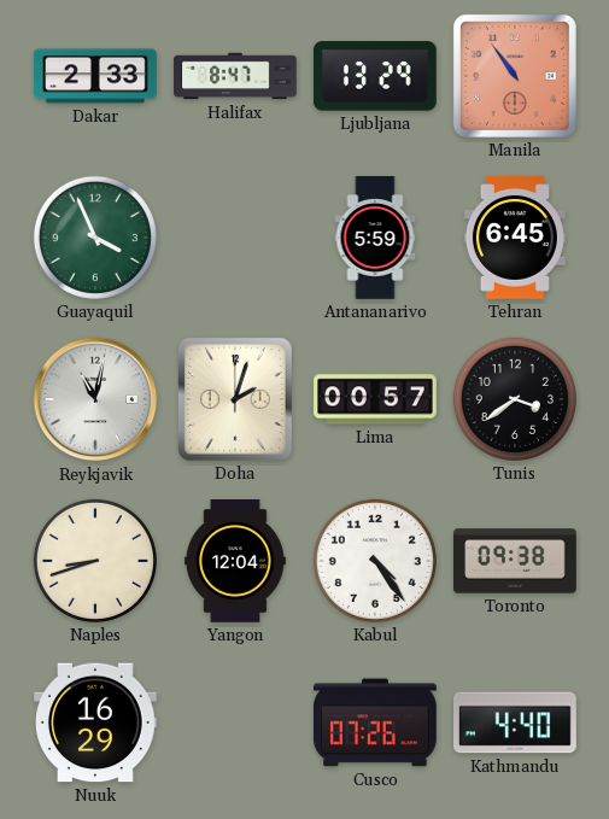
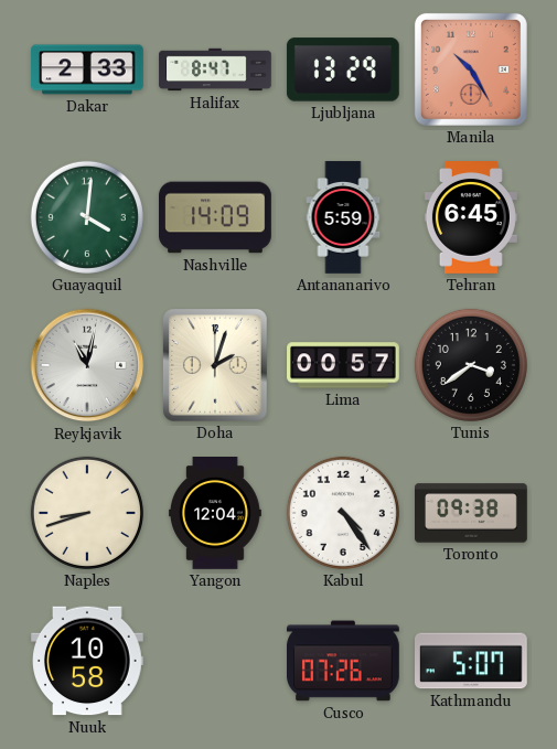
Manila: 10:54 -> 10:25
Guayaquil: 3:56 -> 4:01
Nashville: none -> 14:09
Nuuk: 16:29 -> 10:58
Kathmandu: 4:40 -> 5:07
